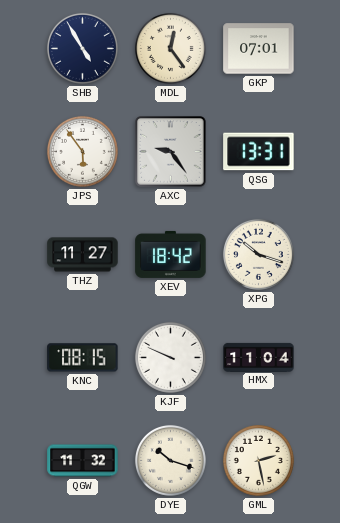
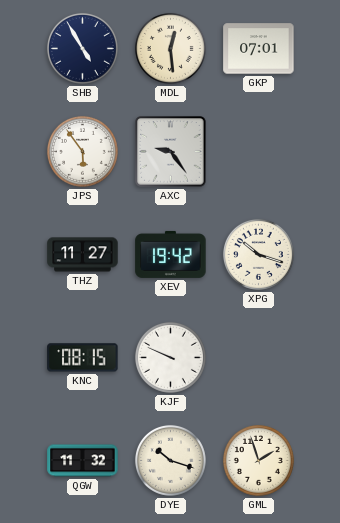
MDL: 12:24 -> 12:29
QSG: 13:31 -> none
XEV: 18:42 -> 19:42
HMX: 11:04 -> none
GML: 2:28 -> 1:57
